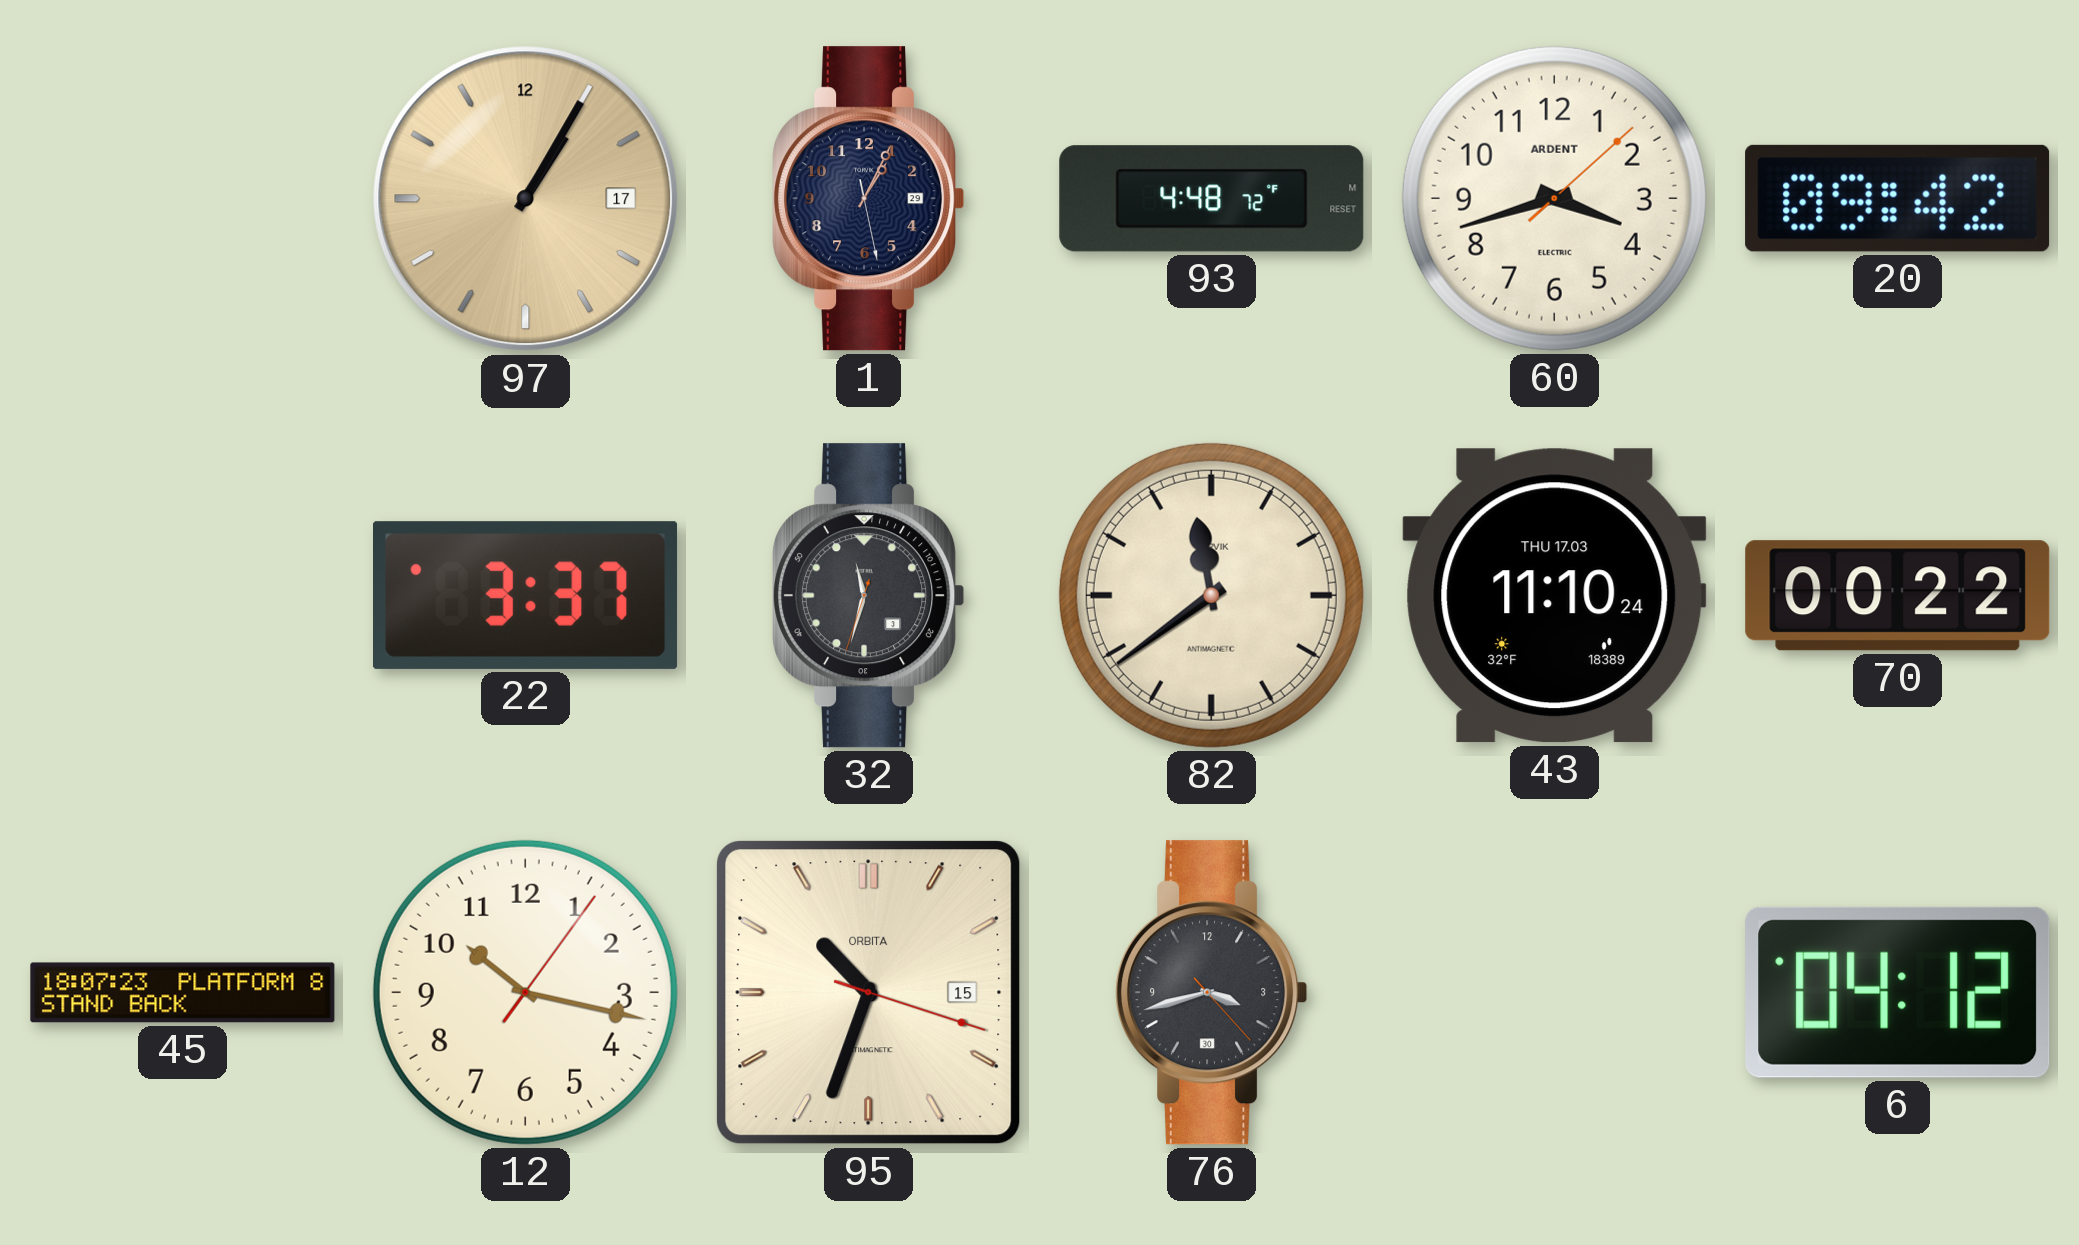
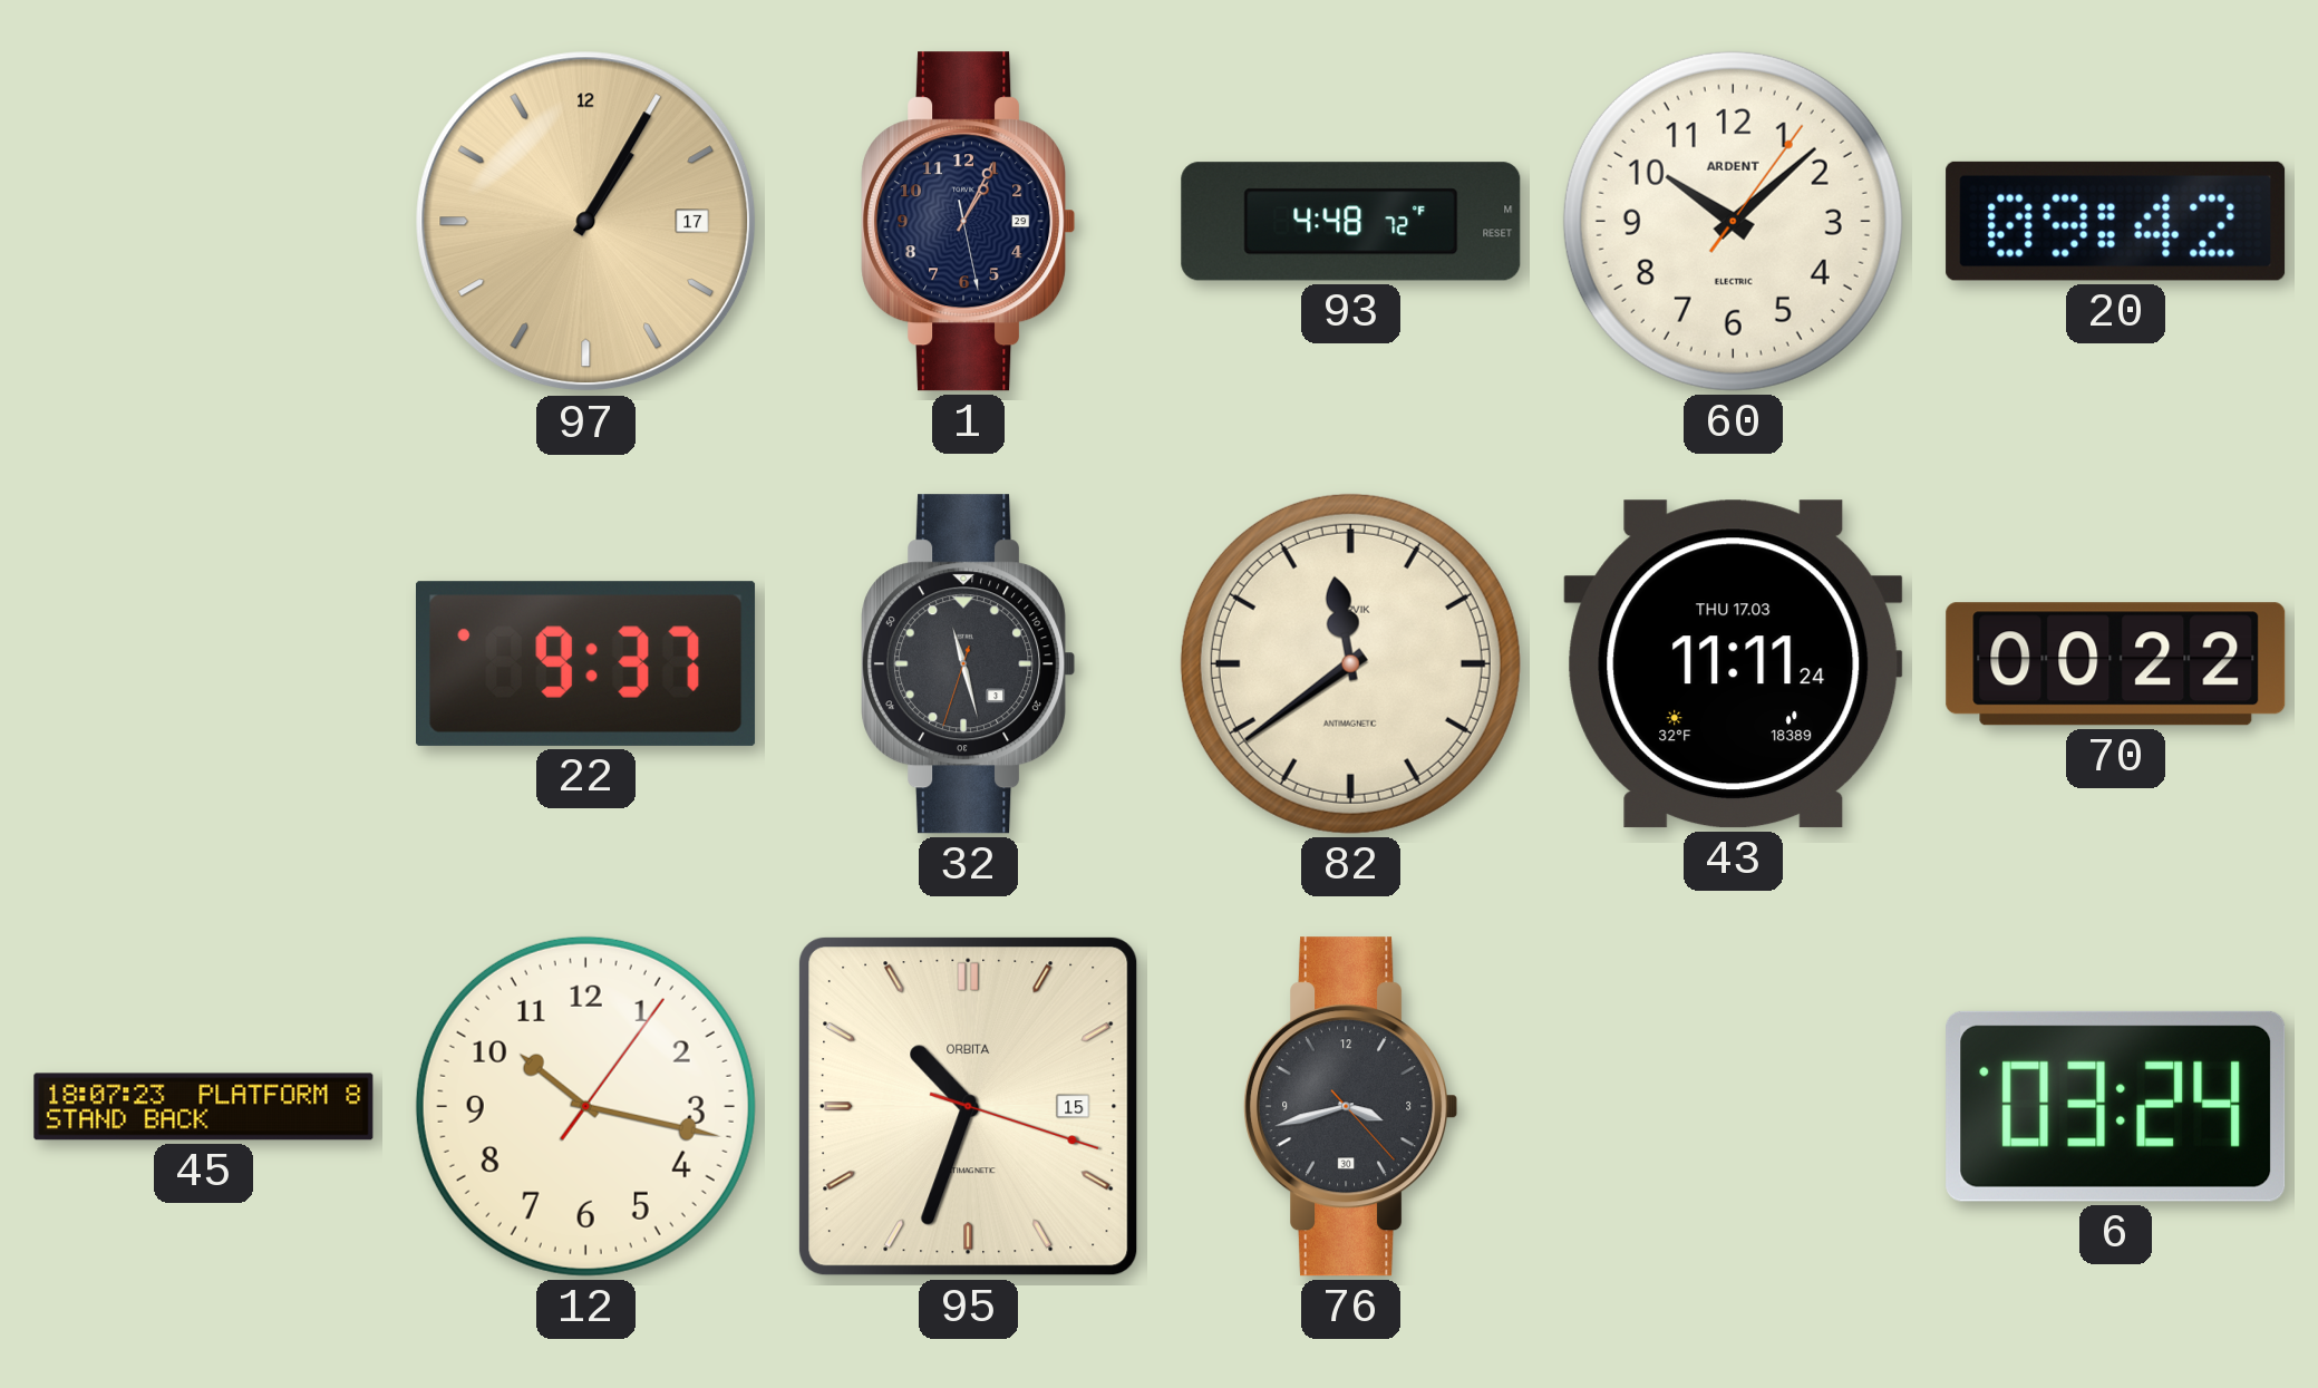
60: 3:42 -> 10:08
22: 3:37 -> 9:37
32: 11:32 -> 11:27
43: 11:10 -> 11:11
6: 04:12 -> 03:24
